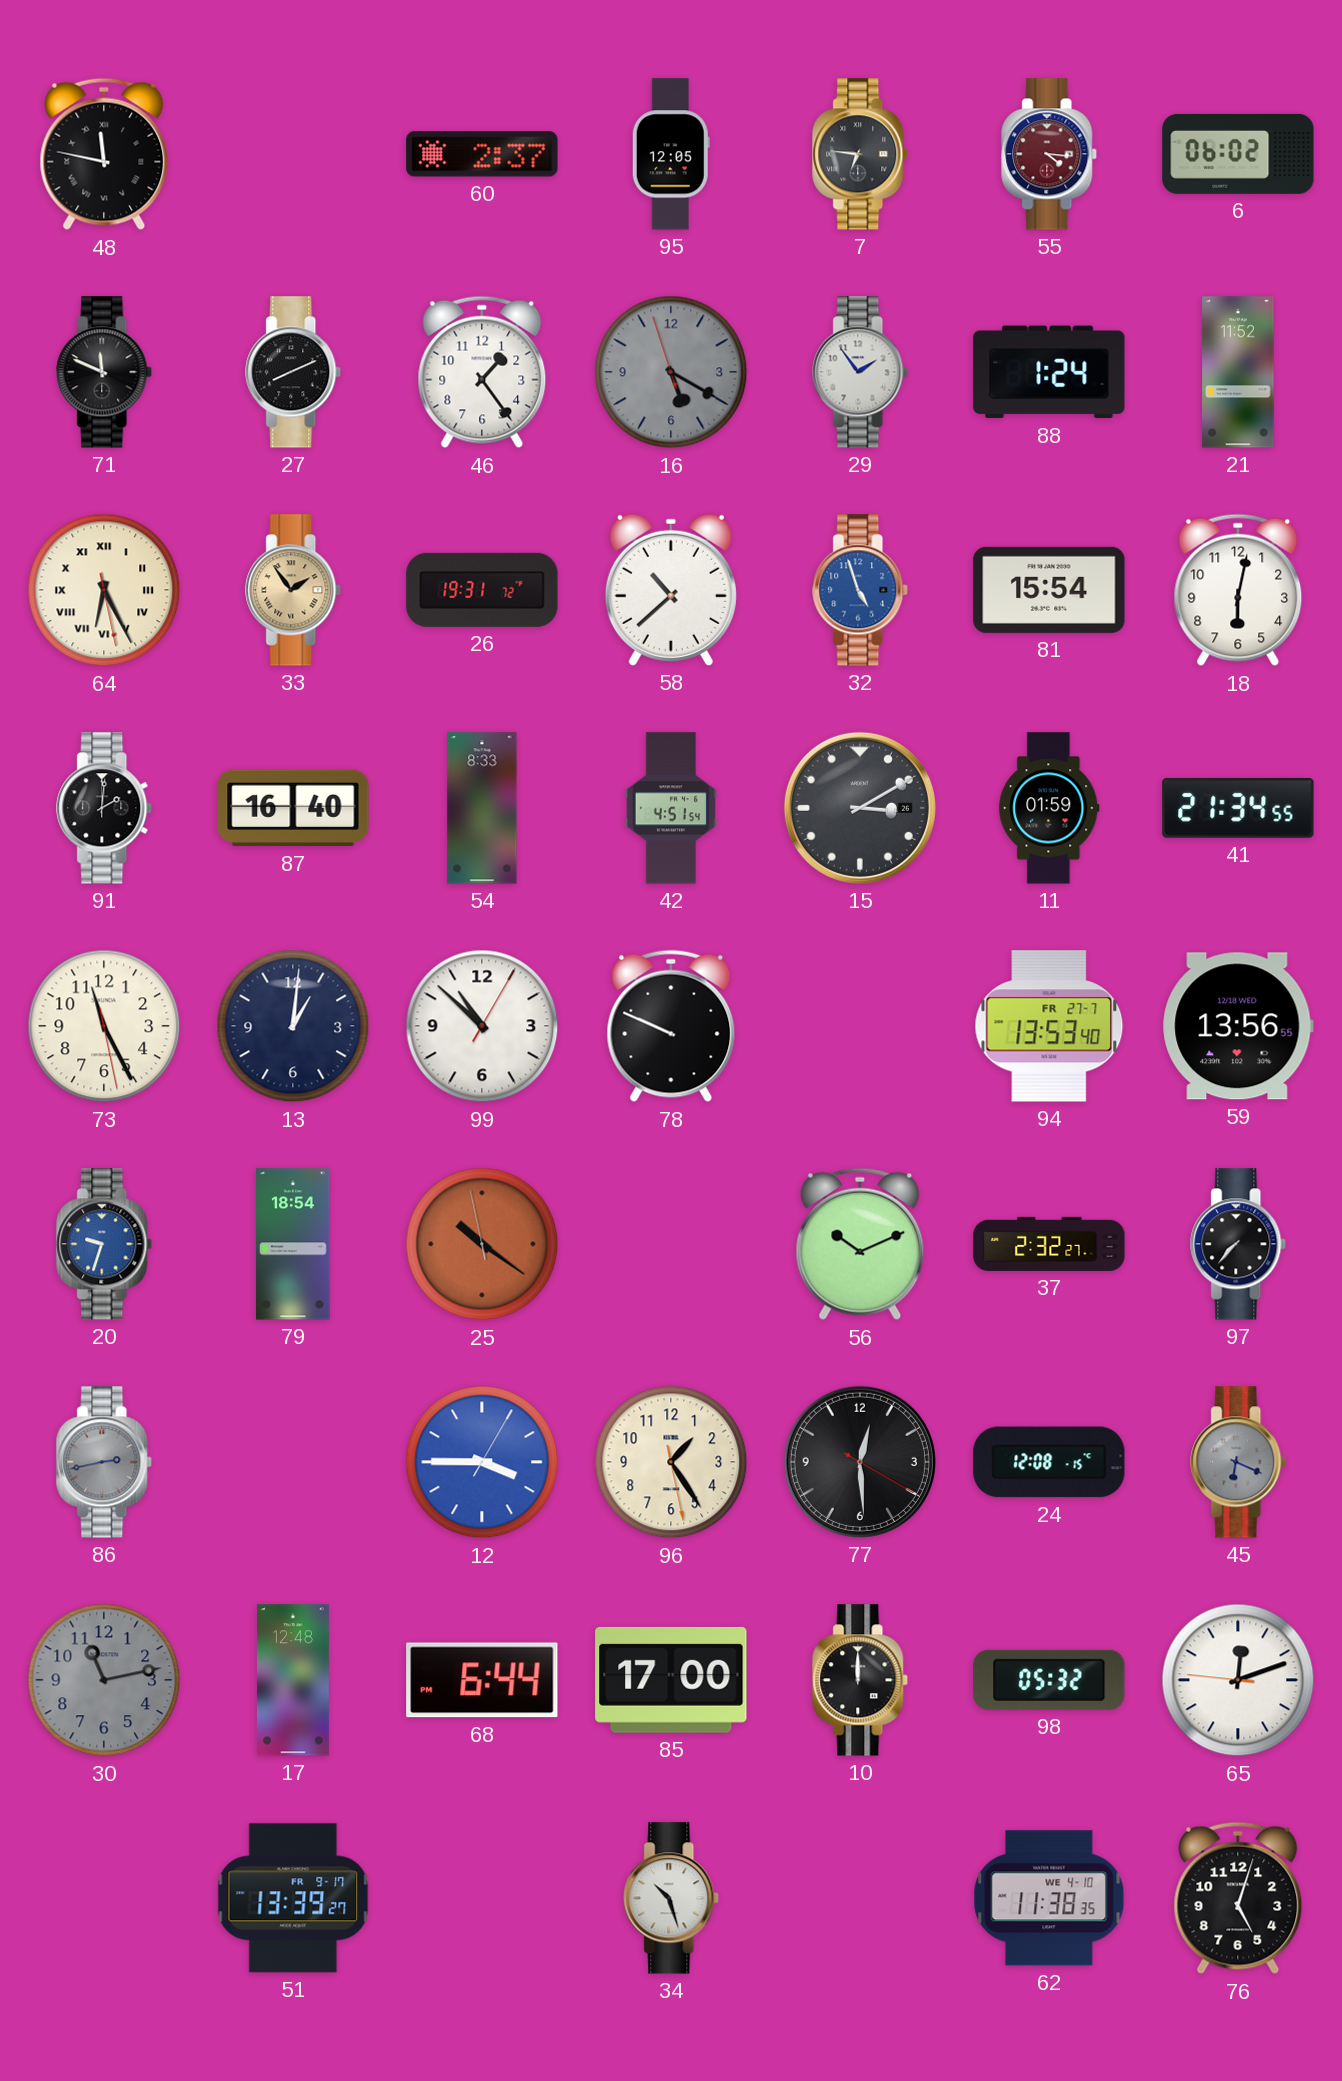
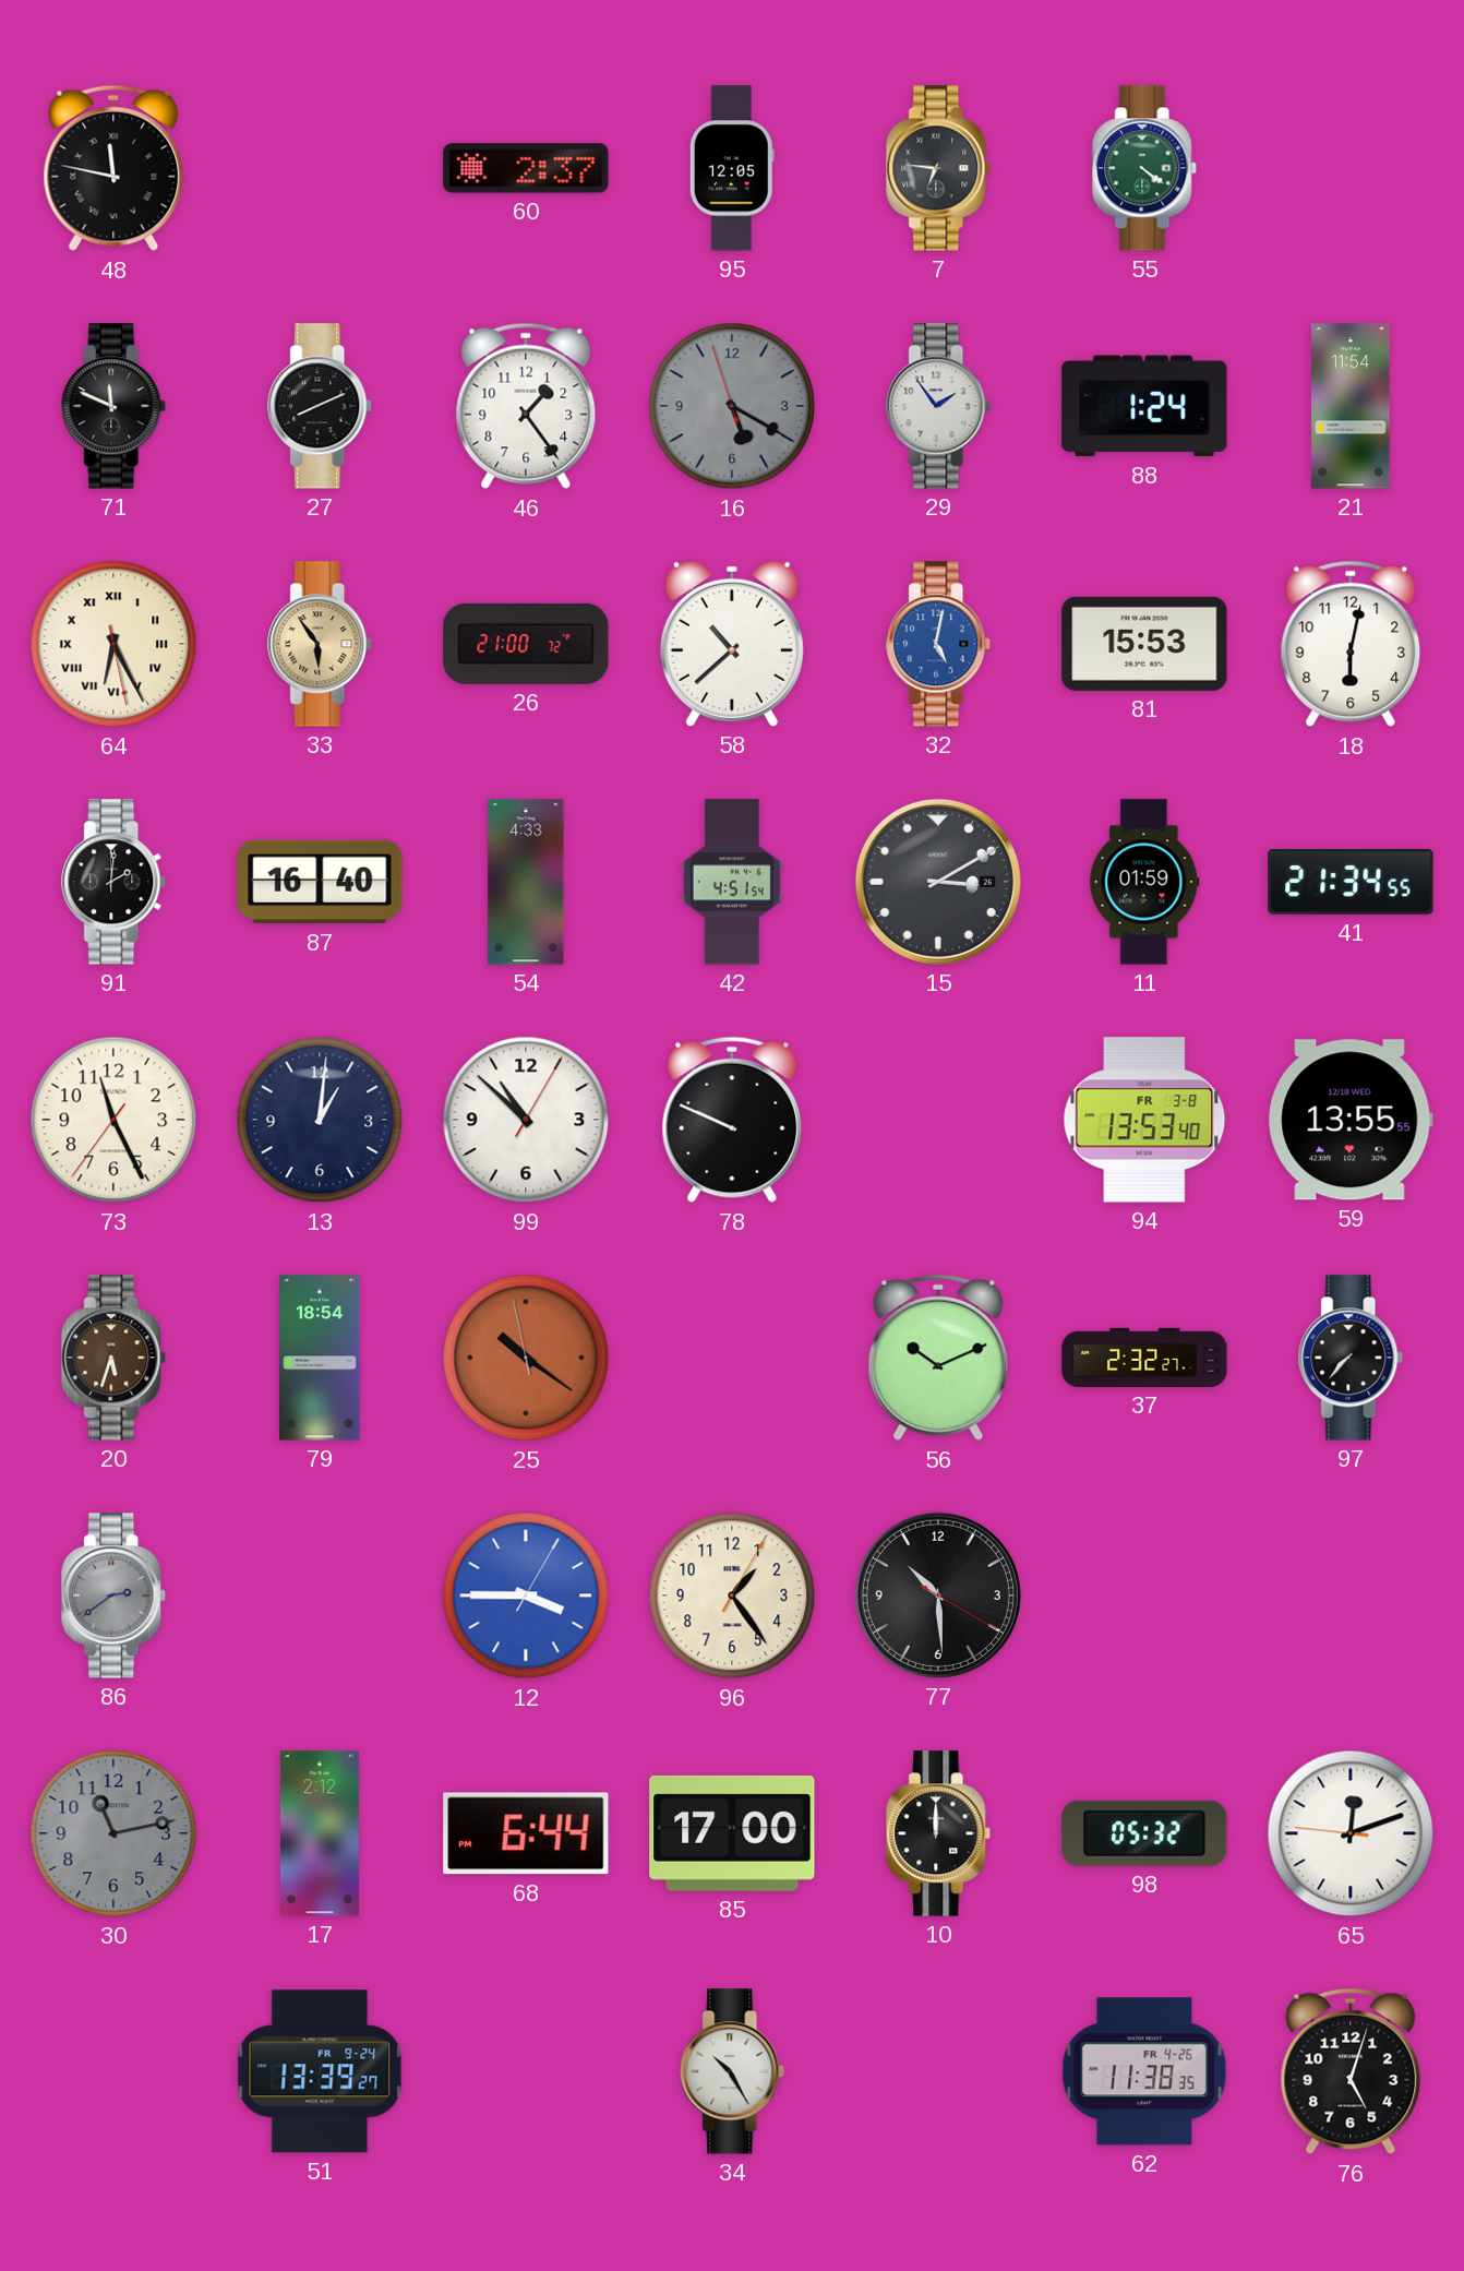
55: 4:16 -> 4:21
55 dial: burgundy -> green
6: 06:02 -> none
21: 11:52 -> 11:54
33: 1:54 -> 5:54
26: 19:31 -> 21:00
32: 4:57 -> 5:02
81: 15:54 -> 15:53
54: 8:33 -> 4:33
73: 11:25:28 -> 11:25:36
94 date: FR 27-7 -> FR 3-8
59: 13:56 -> 13:55
20: 9:33 -> 5:33
20 dial: blue -> brown
86: 2:43 -> 2:39
96: 1:24:28 -> 1:24:05
77: 12:29 -> 10:29
24: 12:08 -> none
45: 6:19 -> none
17: 12:48 -> 2:12
51 date: FR 9-17 -> FR 9-24
34: 10:27 -> 10:25
62 date: WE 4-10 -> FR 4-26
